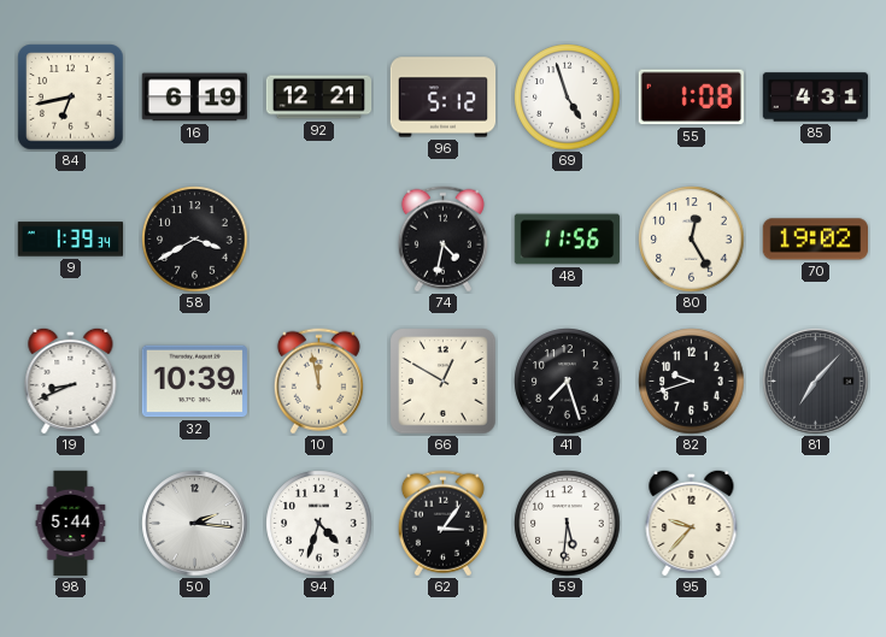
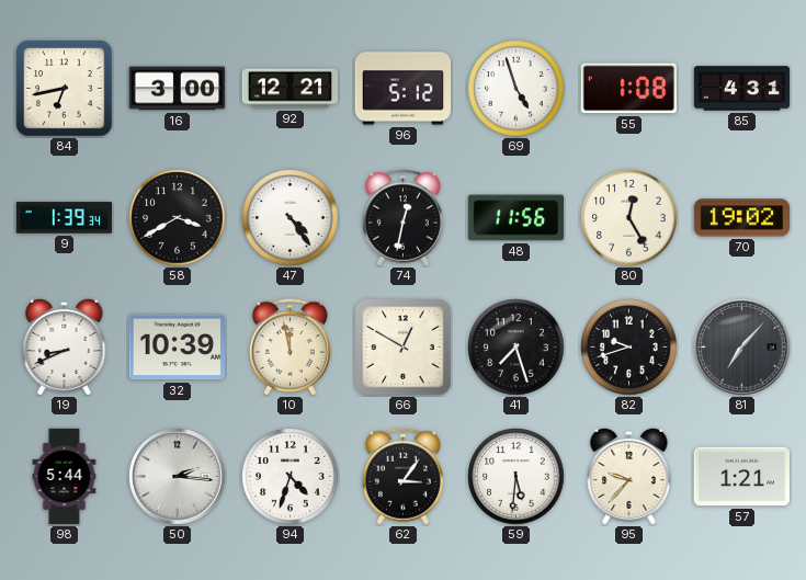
16: 6:19 -> 3:00
47: none -> 4:24
74: 4:32 -> 12:32
57: none -> 1:21
